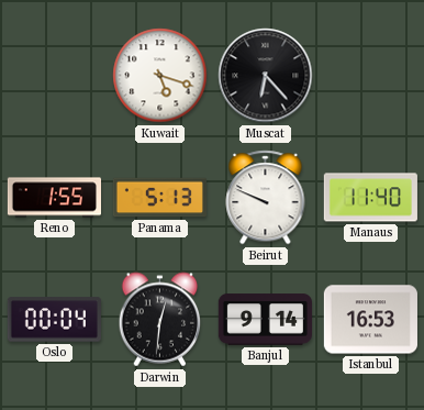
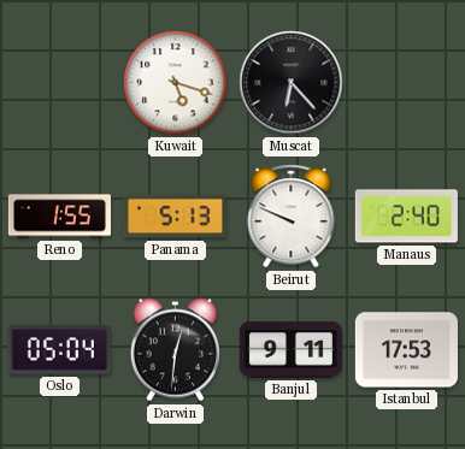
Manaus: 11:40 -> 2:40
Oslo: 00:04 -> 05:04
Banjul: 9:14 -> 9:11
Istanbul: 16:53 -> 17:53
